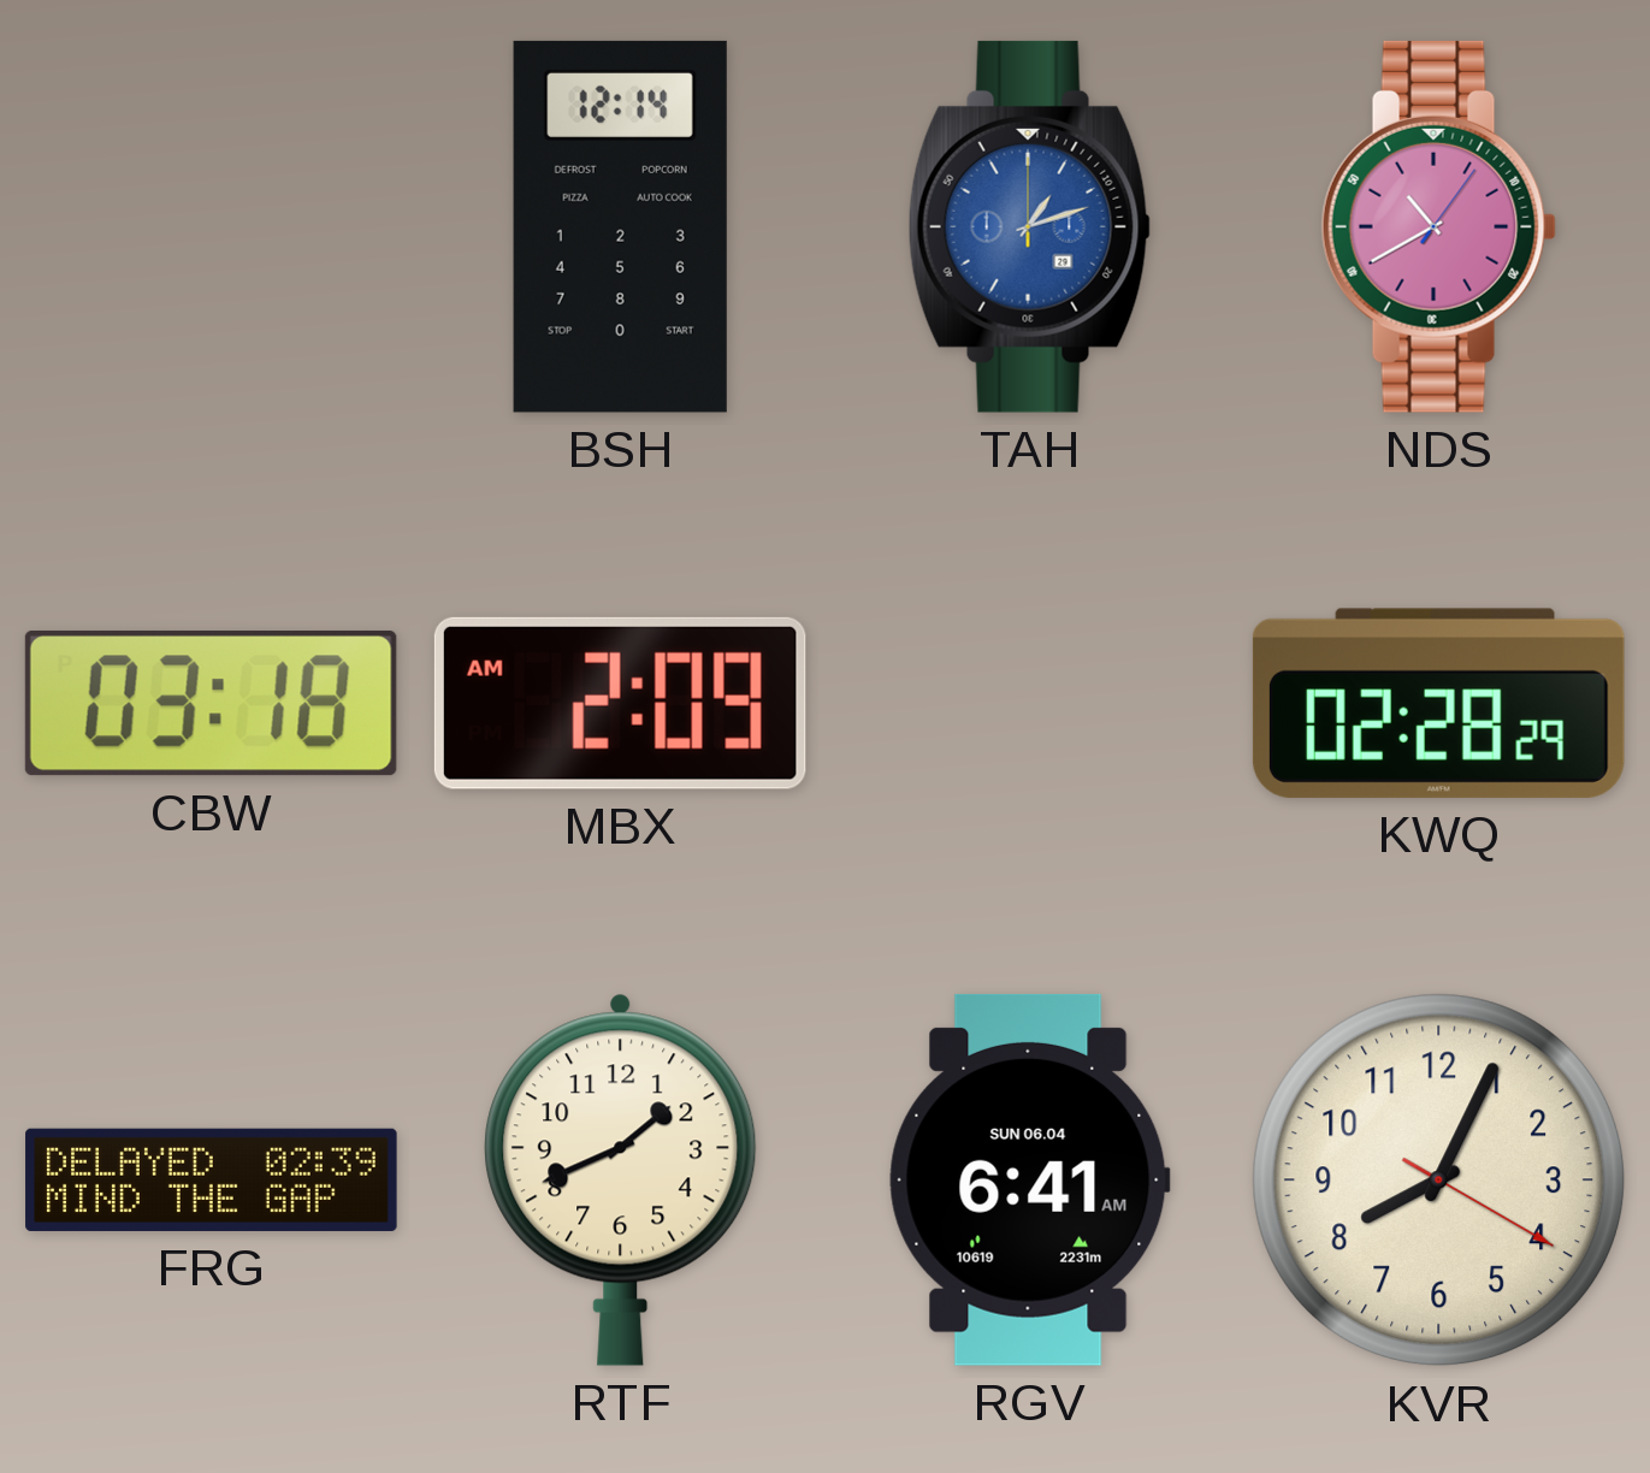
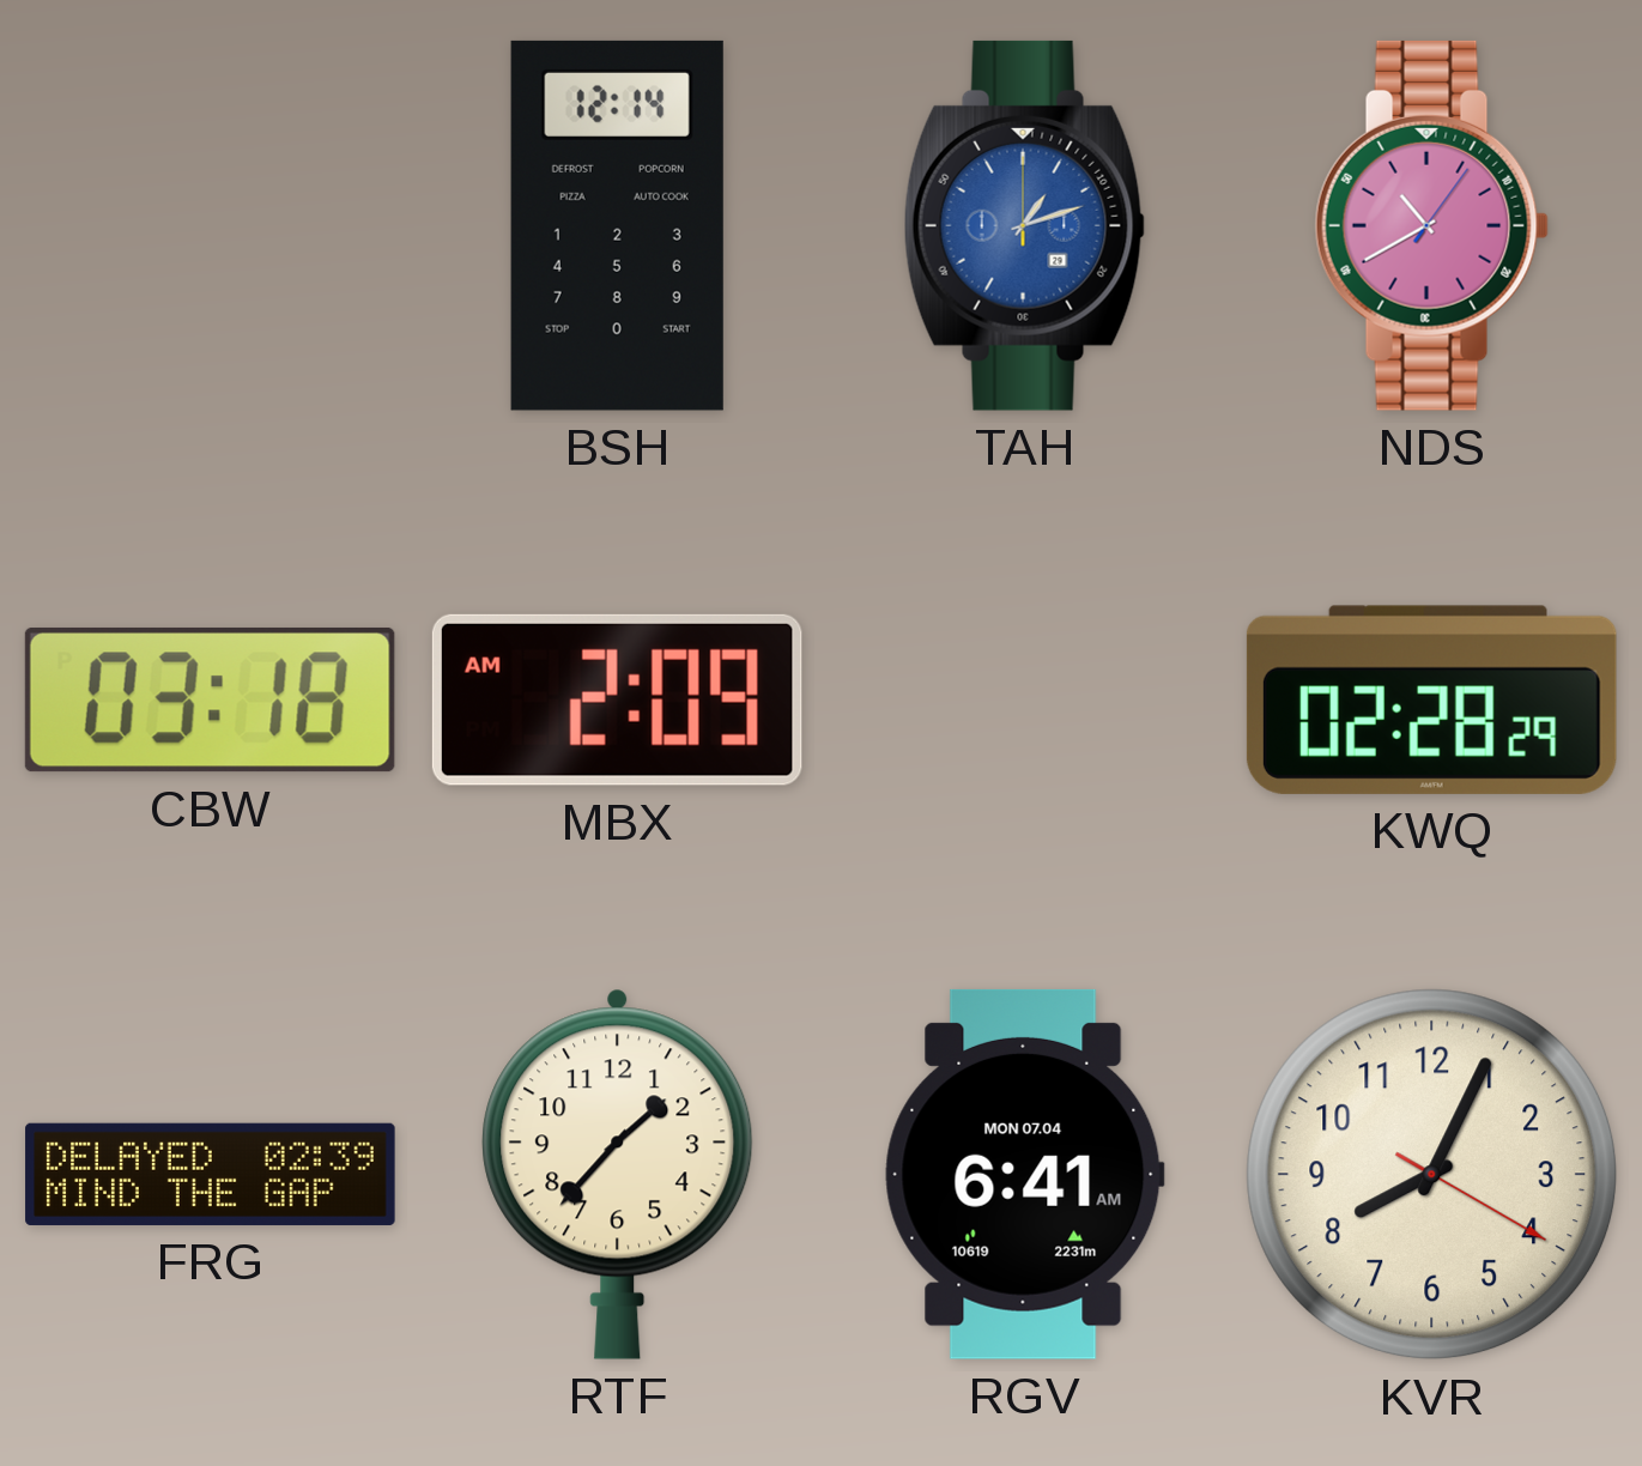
RTF: 1:41 -> 1:37
RGV date: SUN 06.04 -> MON 07.04
